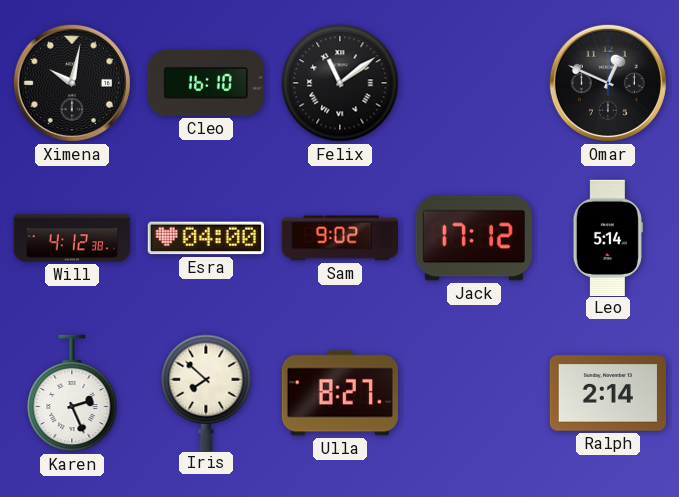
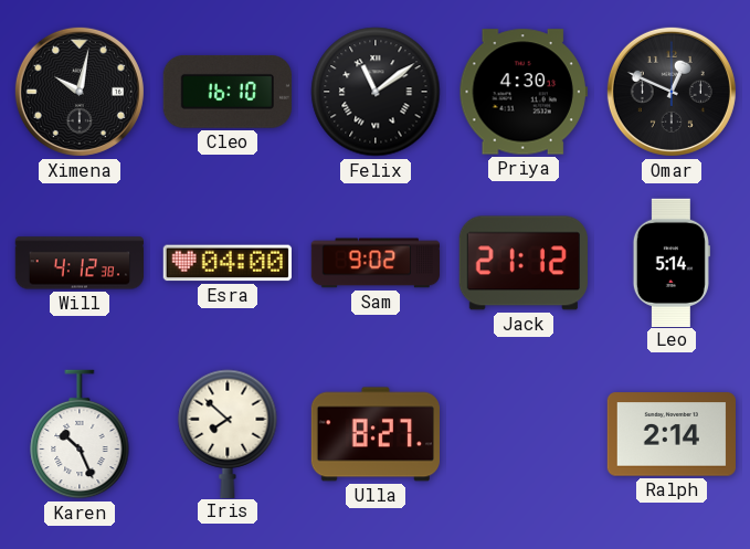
Priya: none -> 4:30
Jack: 17:12 -> 21:12
Karen: 2:26 -> 10:26
